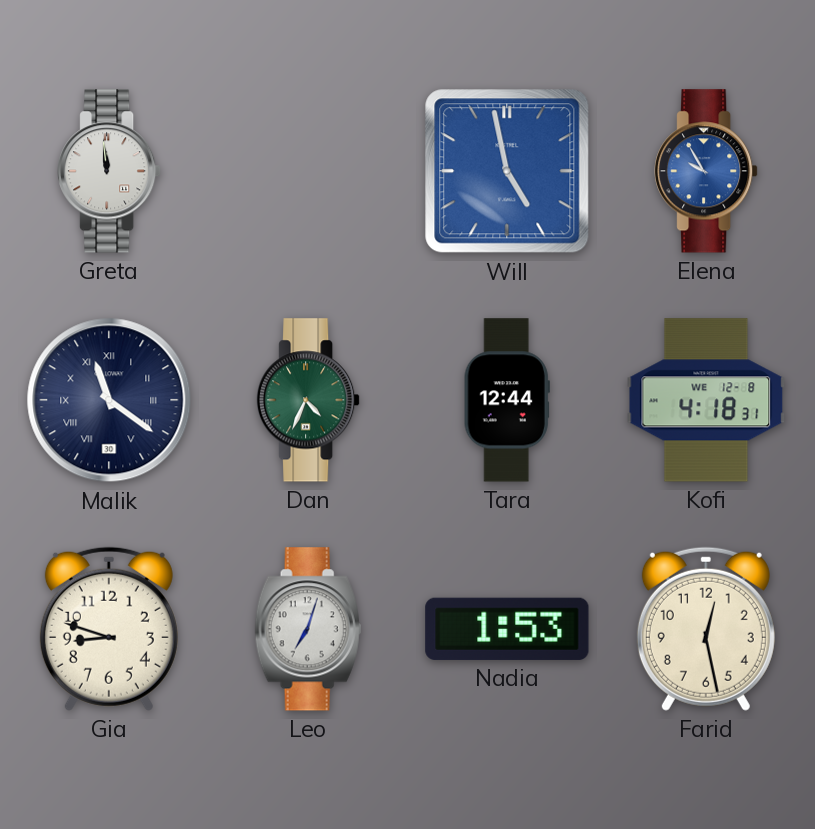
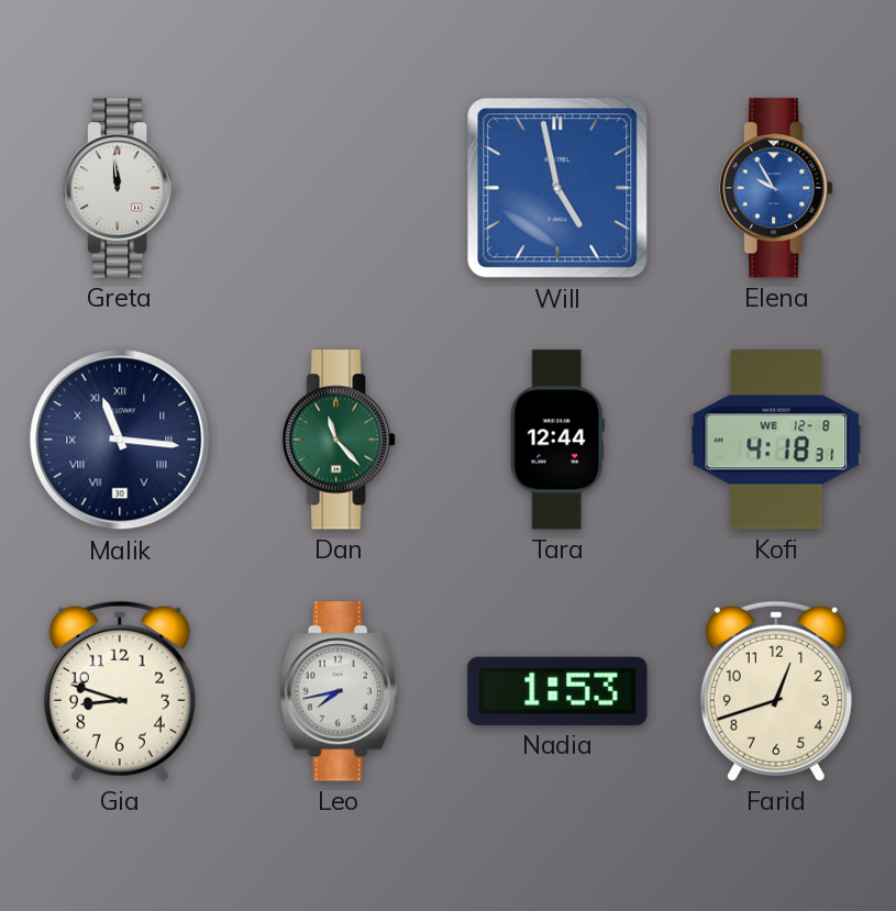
Malik: 11:21 -> 11:16
Dan: 4:34 -> 11:23
Leo: 7:03 -> 7:43
Farid: 12:28 -> 12:42
